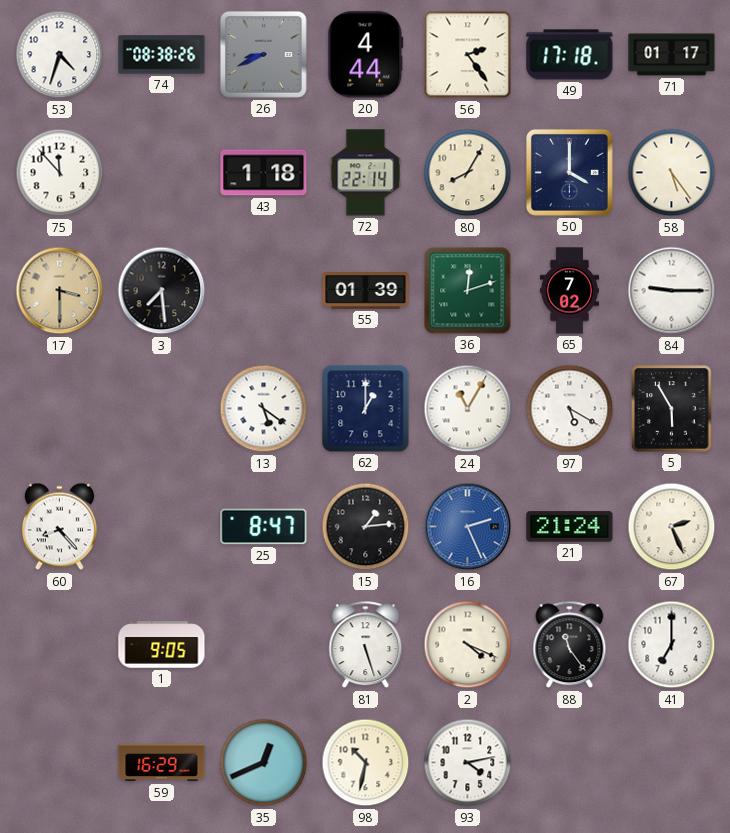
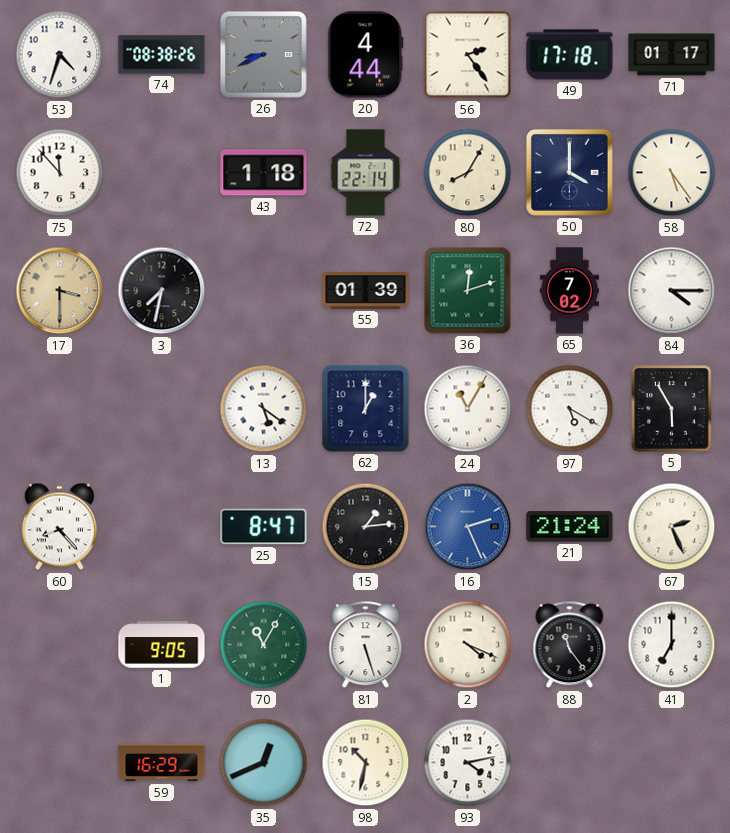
3: 7:29 -> 7:32
84: 9:15 -> 4:15
70: none -> 11:05
